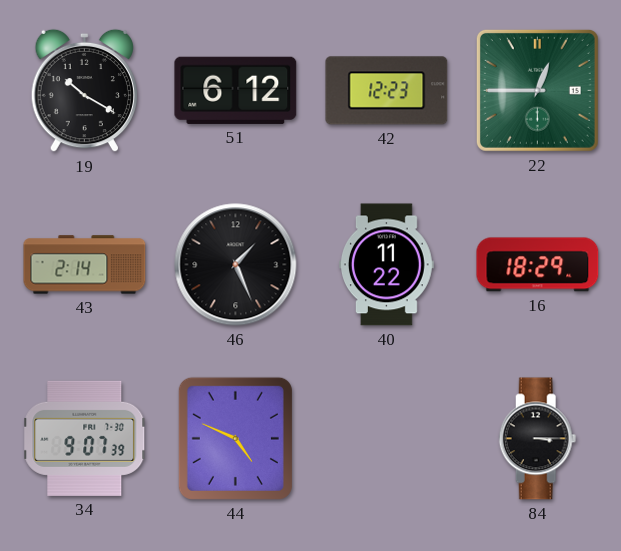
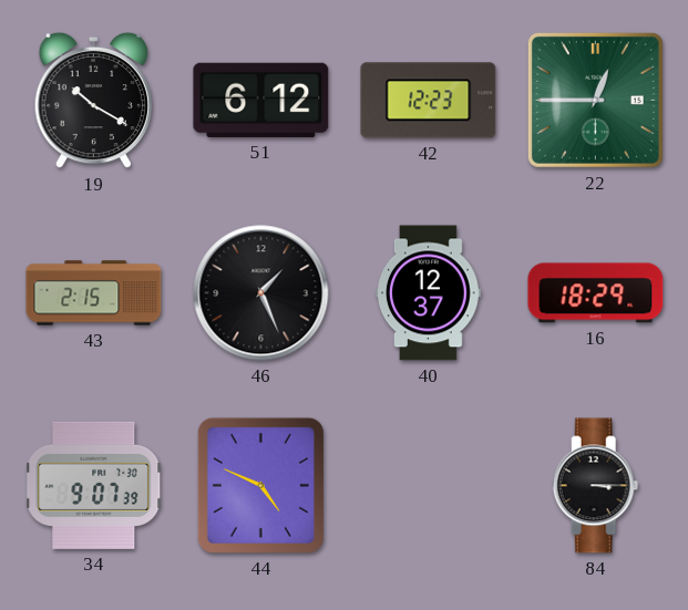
43: 2:14 -> 2:15
40: 11:22 -> 12:37
